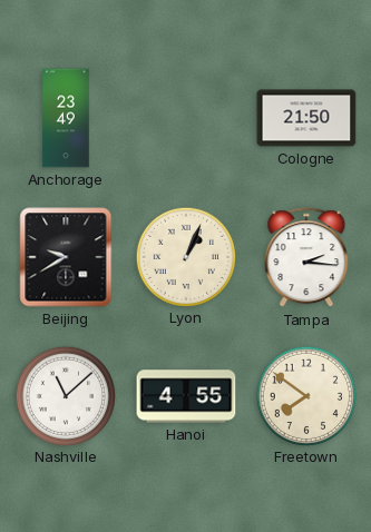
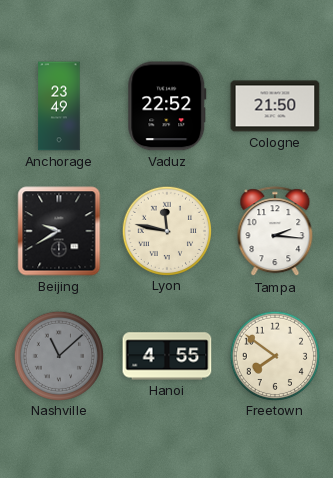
Vaduz: none -> 22:52
Lyon: 1:04 -> 11:47
Nashville dial: white -> grey
